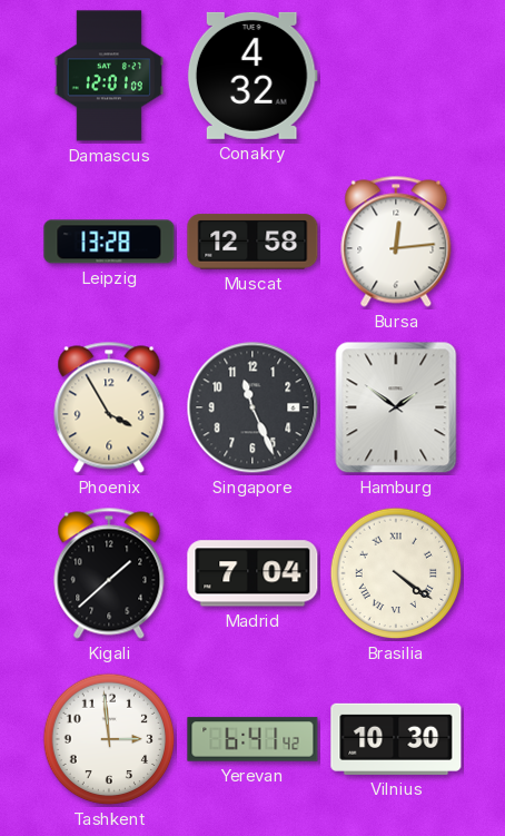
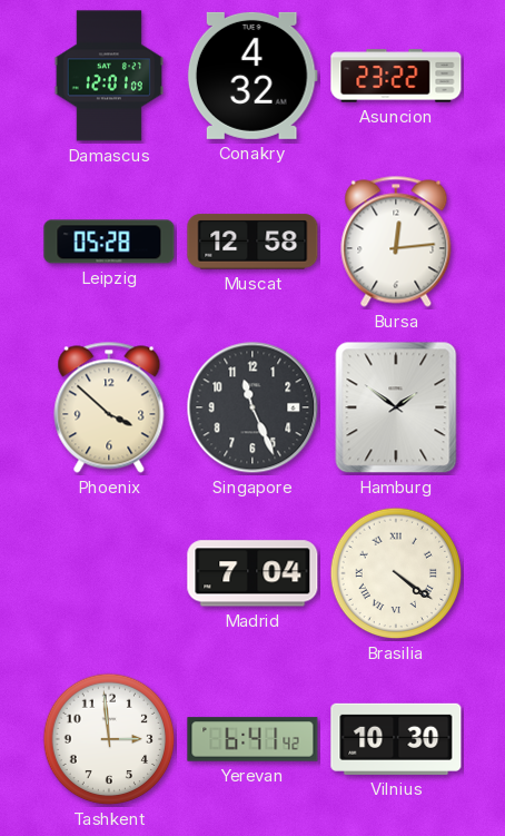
Asuncion: none -> 23:22
Leipzig: 13:28 -> 05:28
Phoenix: 3:55 -> 3:52
Kigali: 1:38 -> none
